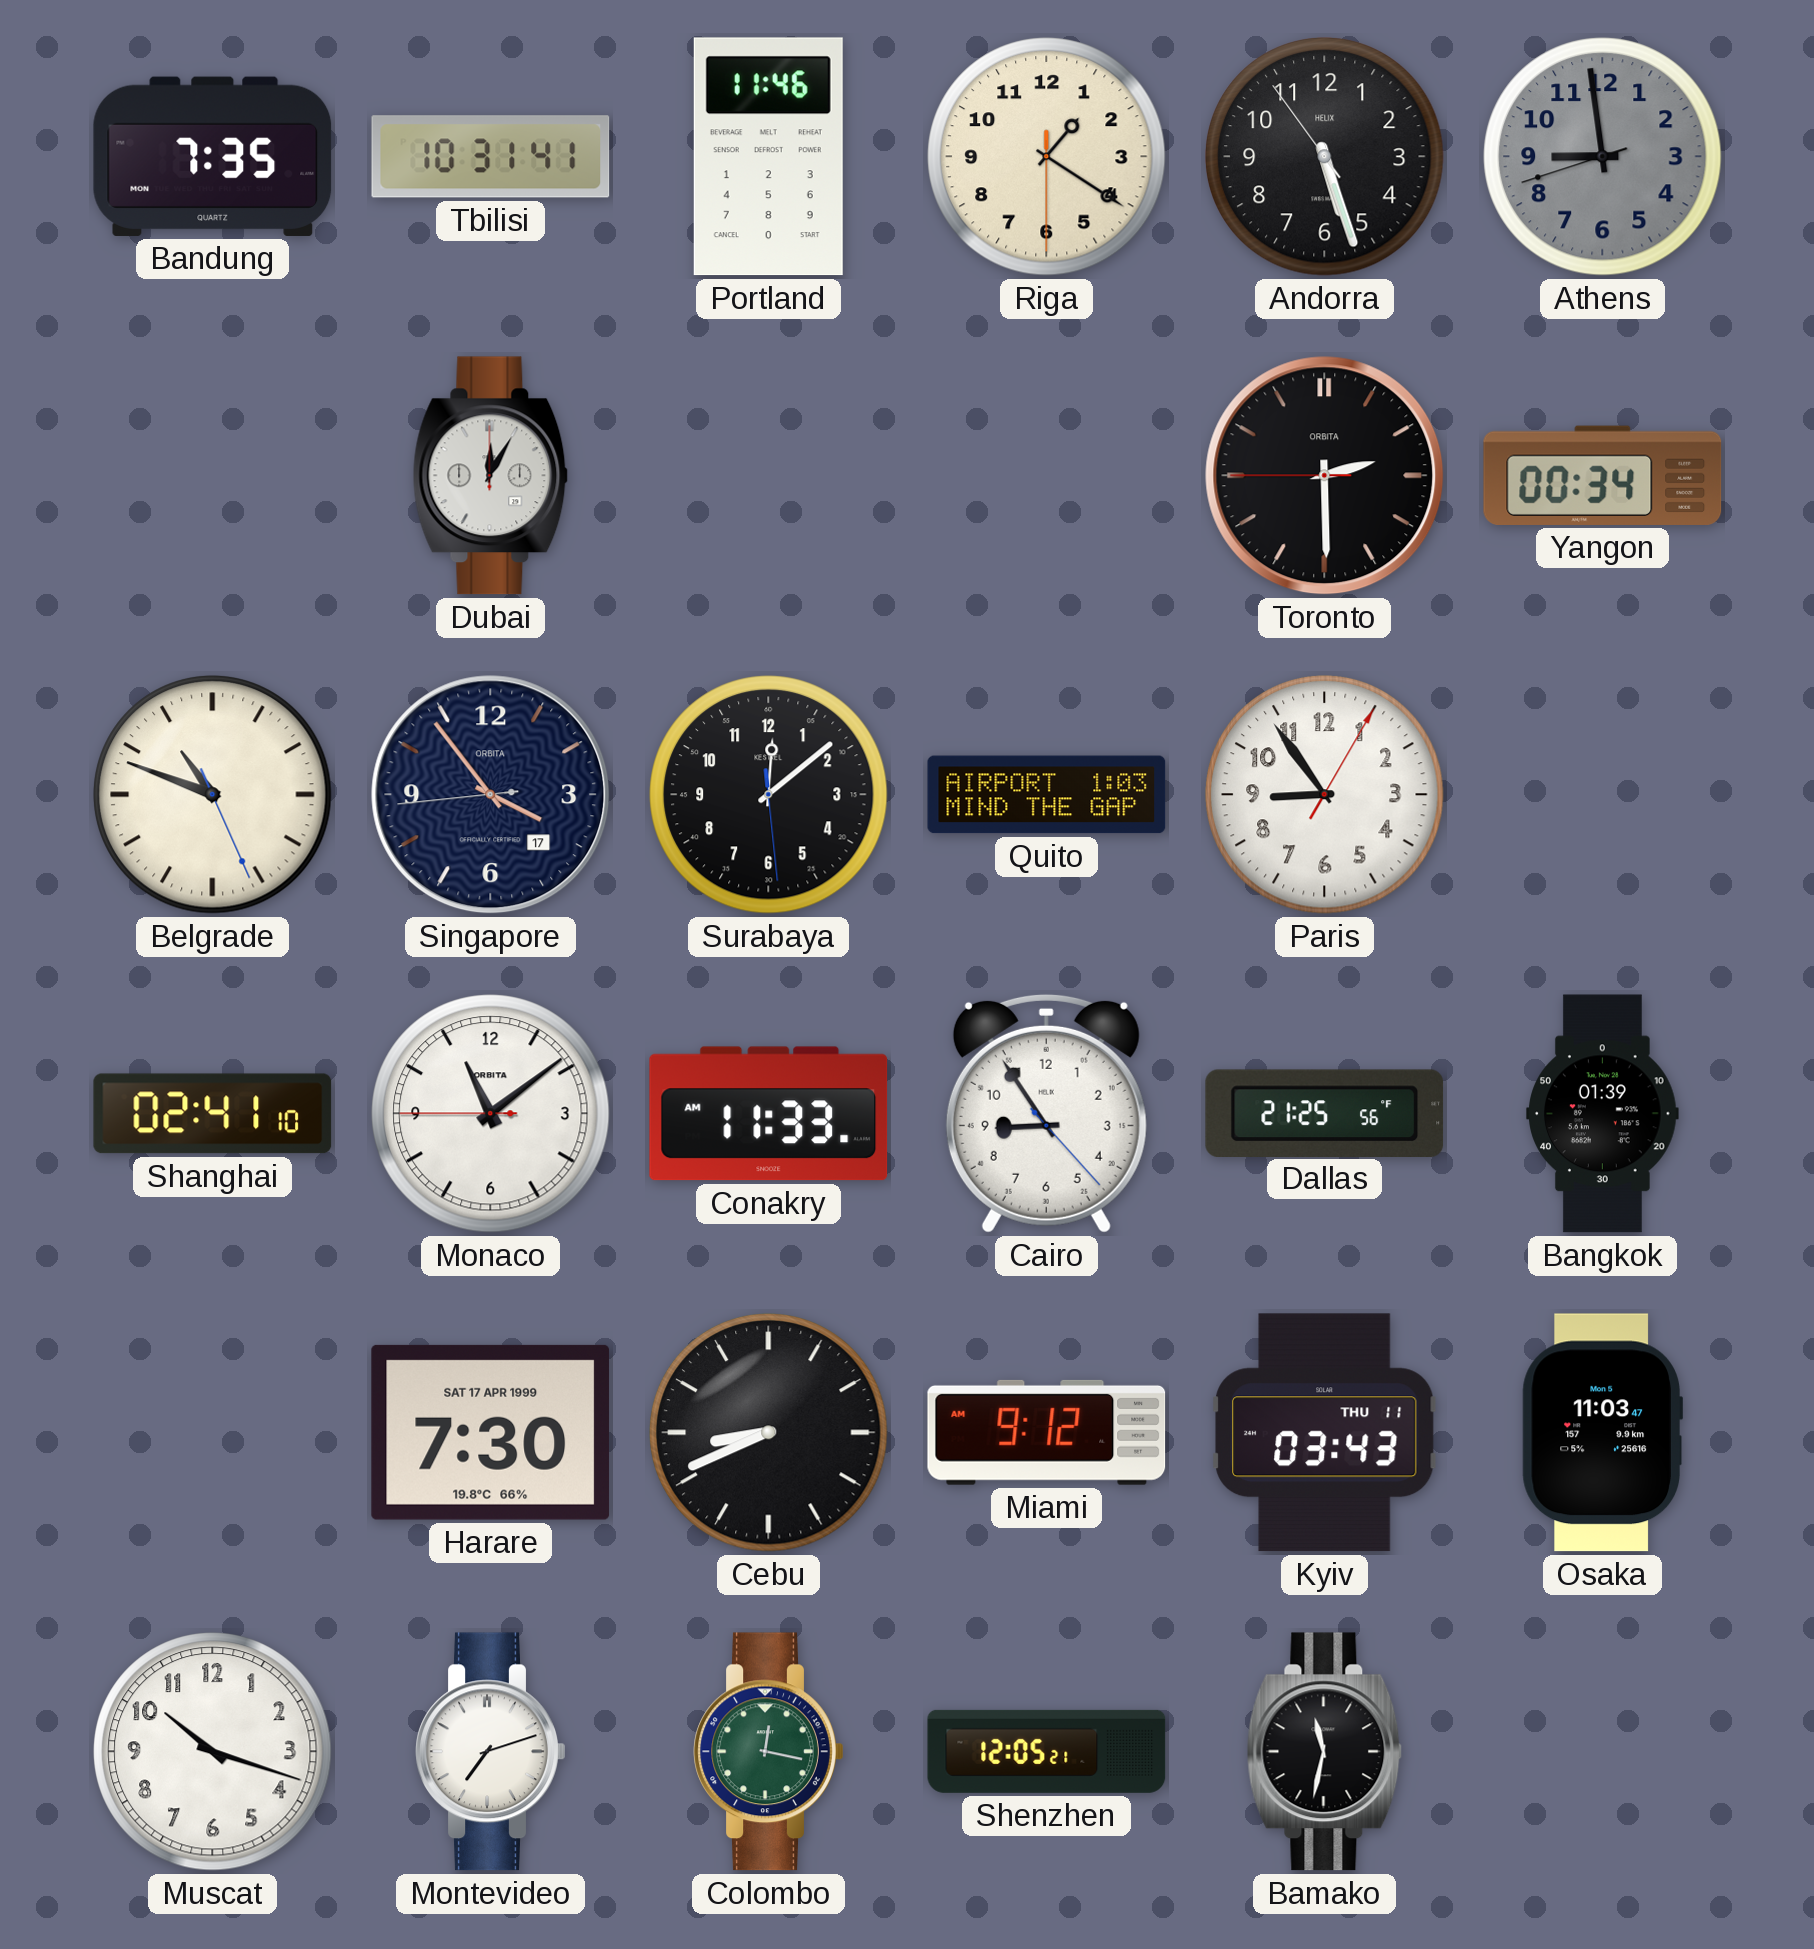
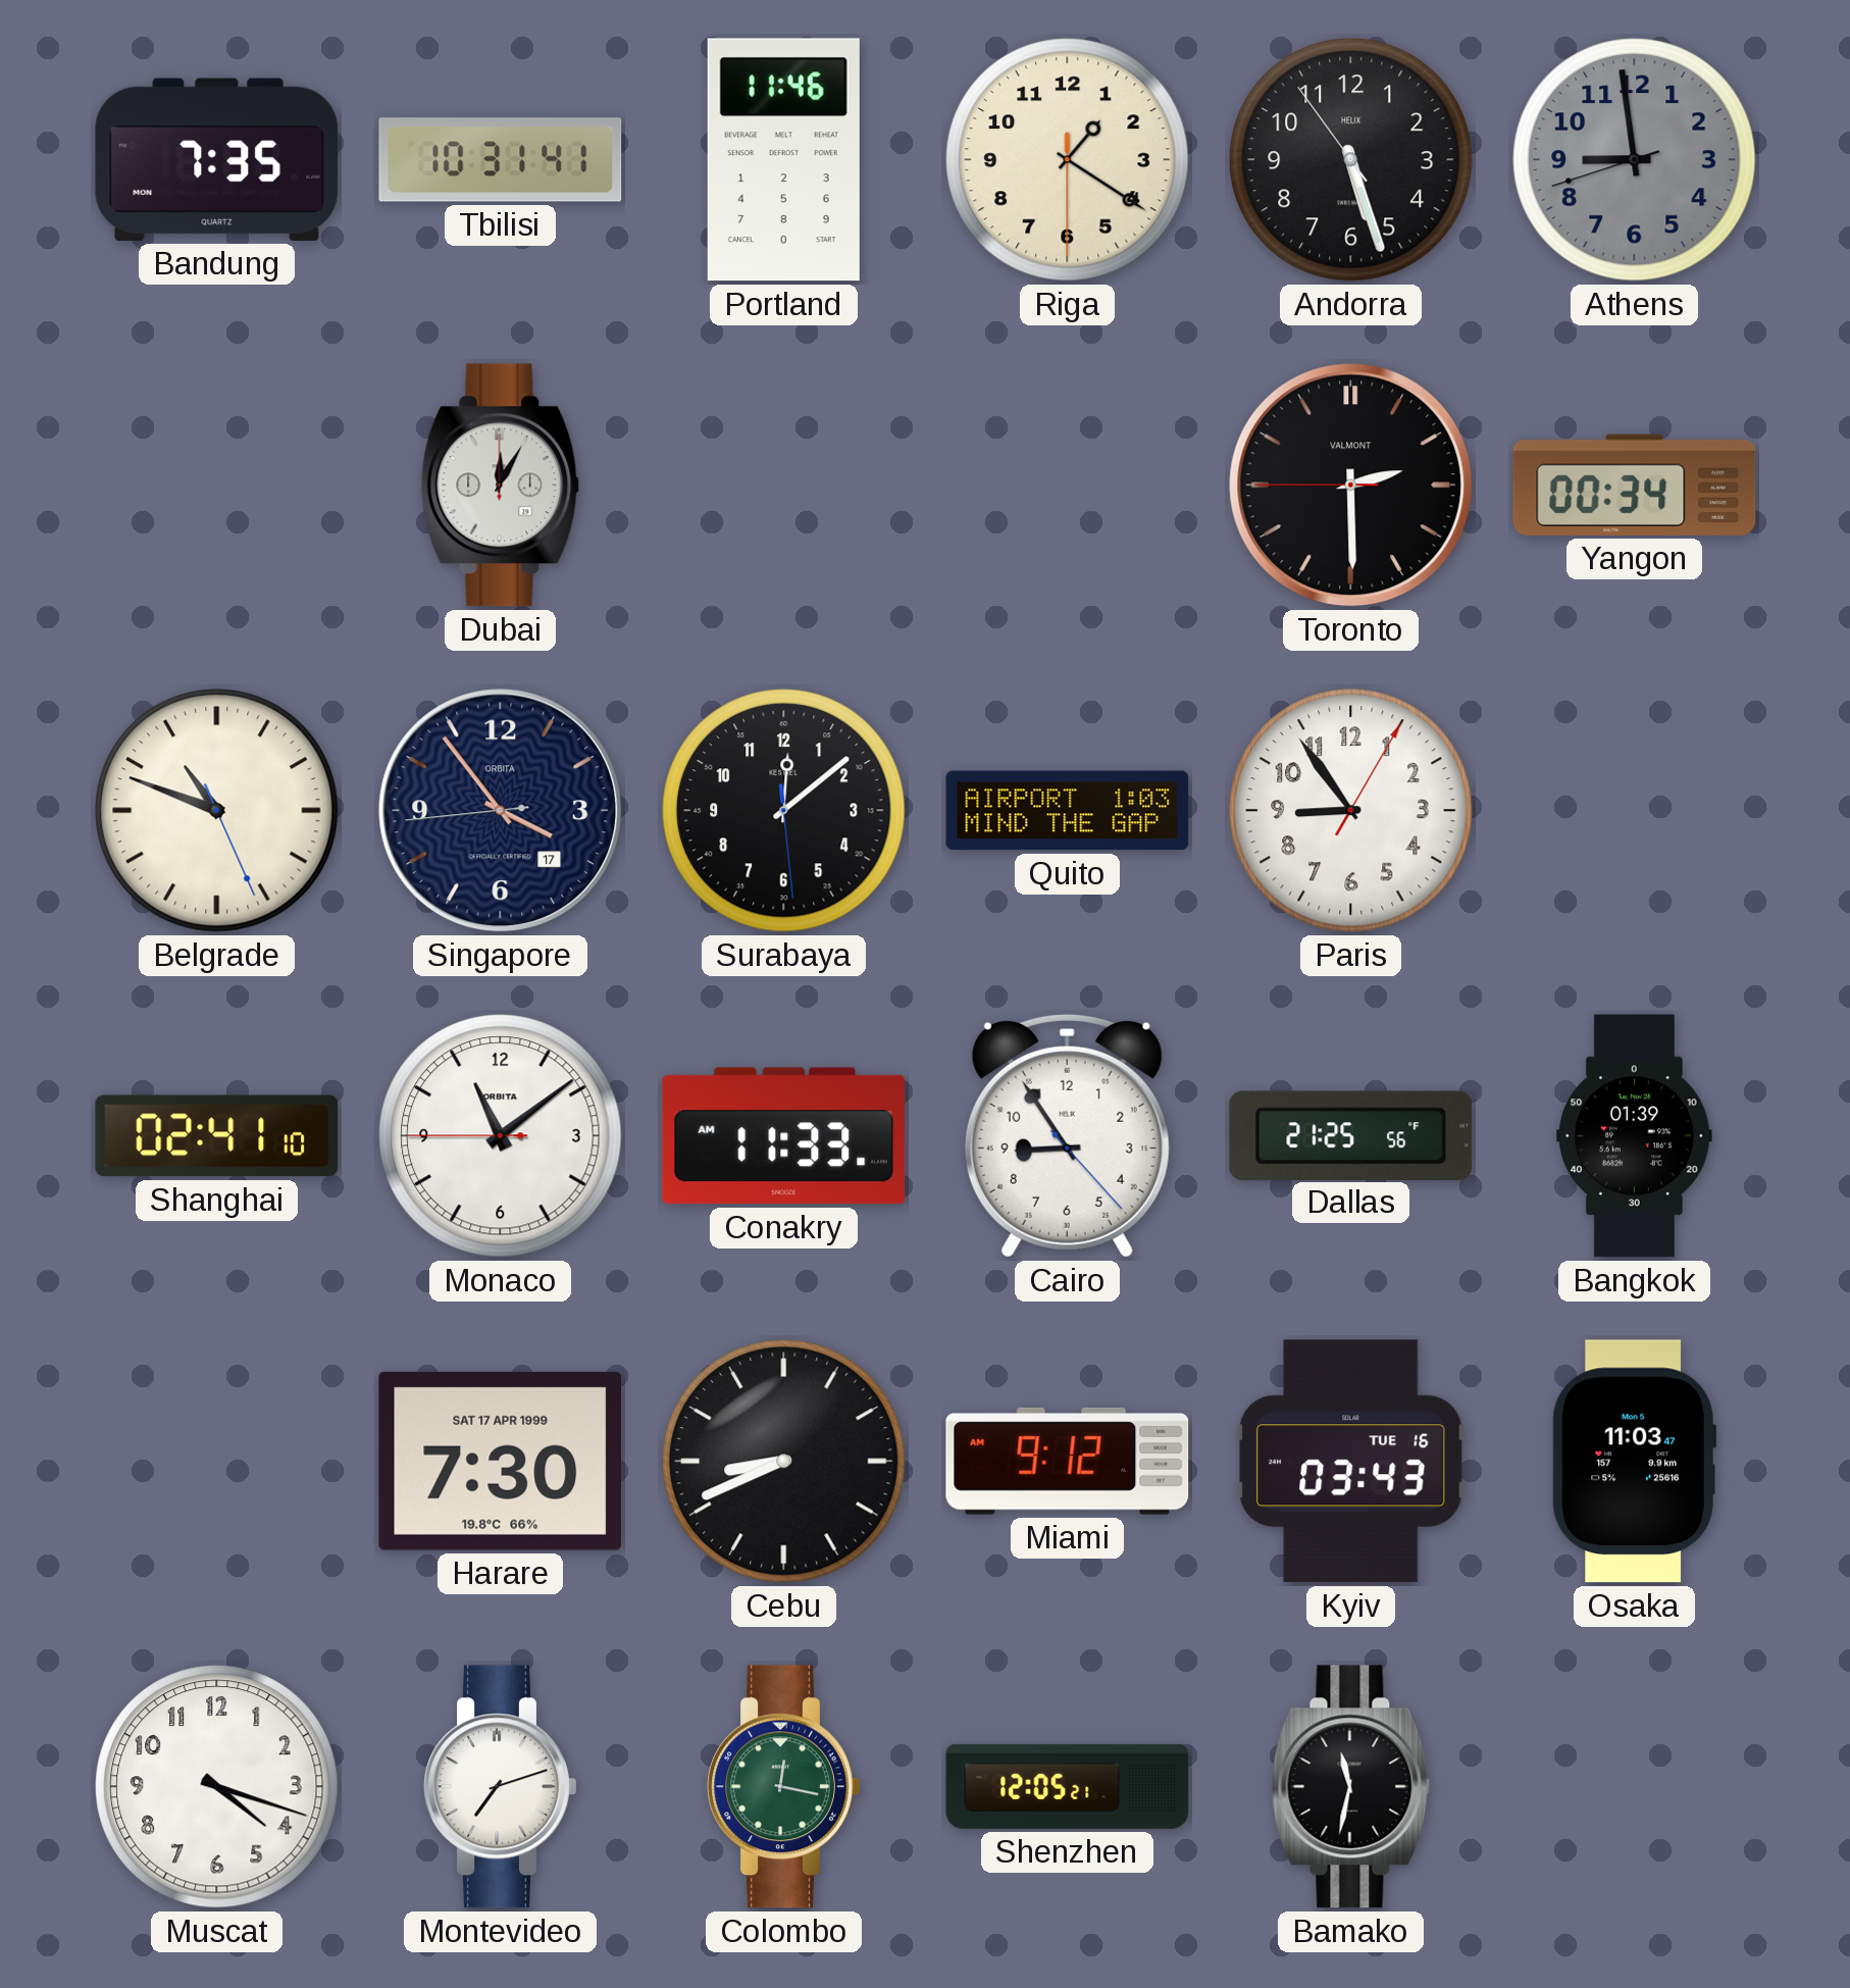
Toronto brand: ORBITA -> VALMONT
Kyiv date: THU 11 -> TUE 16
Muscat: 10:18 -> 4:18
